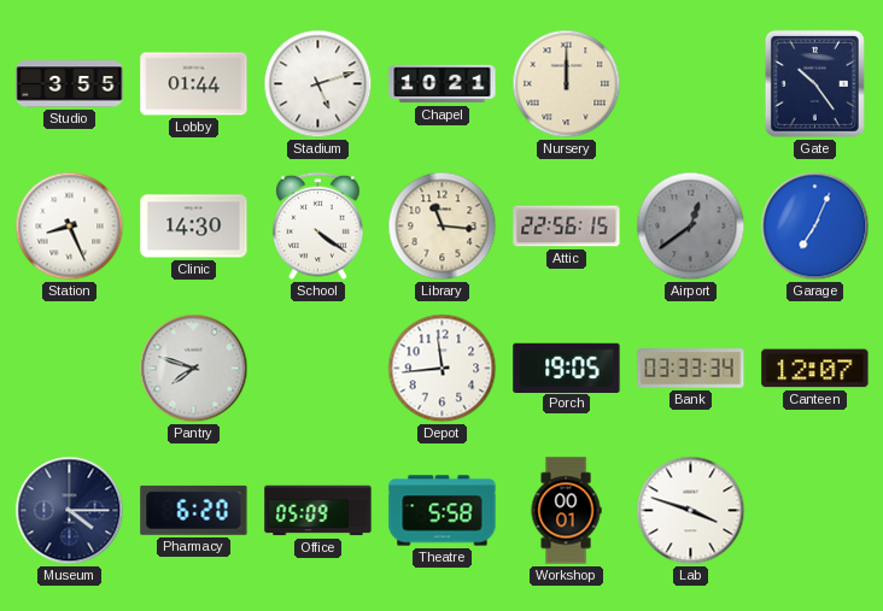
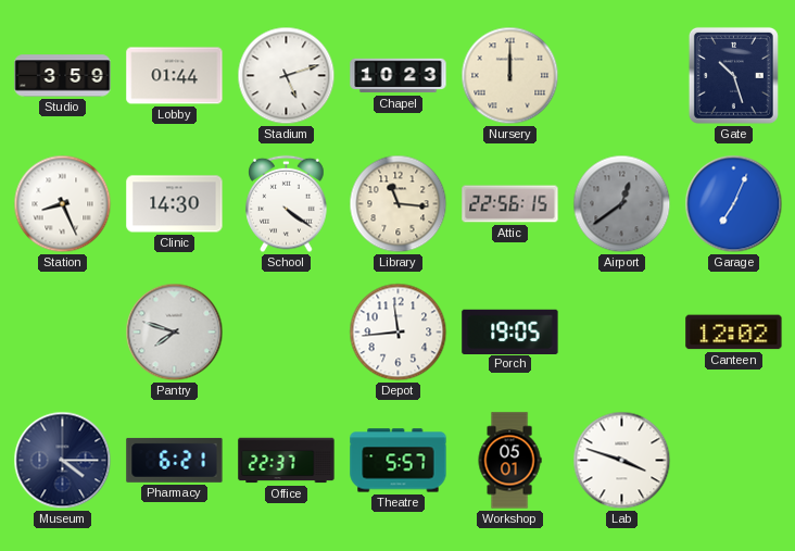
Studio: 3:55 -> 3:59
Chapel: 10:21 -> 10:23
Gate: 10:24 -> 10:27
Bank: 03:33 -> none
Canteen: 12:07 -> 12:02
Pharmacy: 6:20 -> 6:21
Office: 05:09 -> 22:37
Theatre: 5:58 -> 5:57
Workshop: 00:01 -> 05:01
